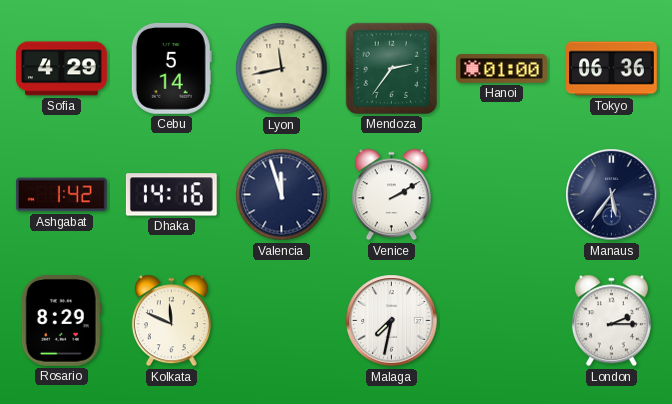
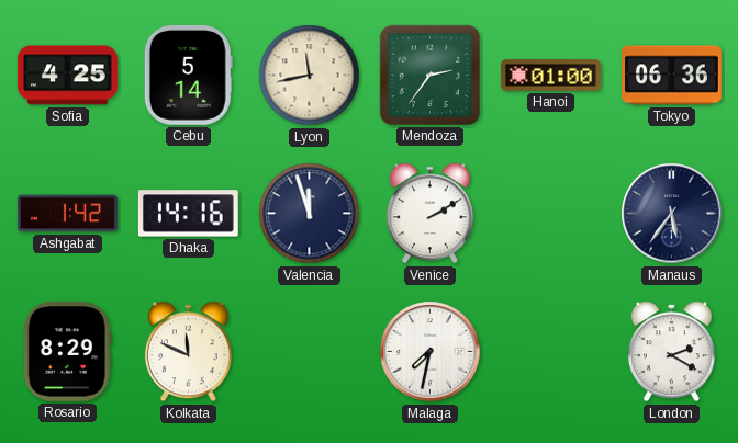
Sofia: 4:29 -> 4:25
London: 2:15 -> 2:20
